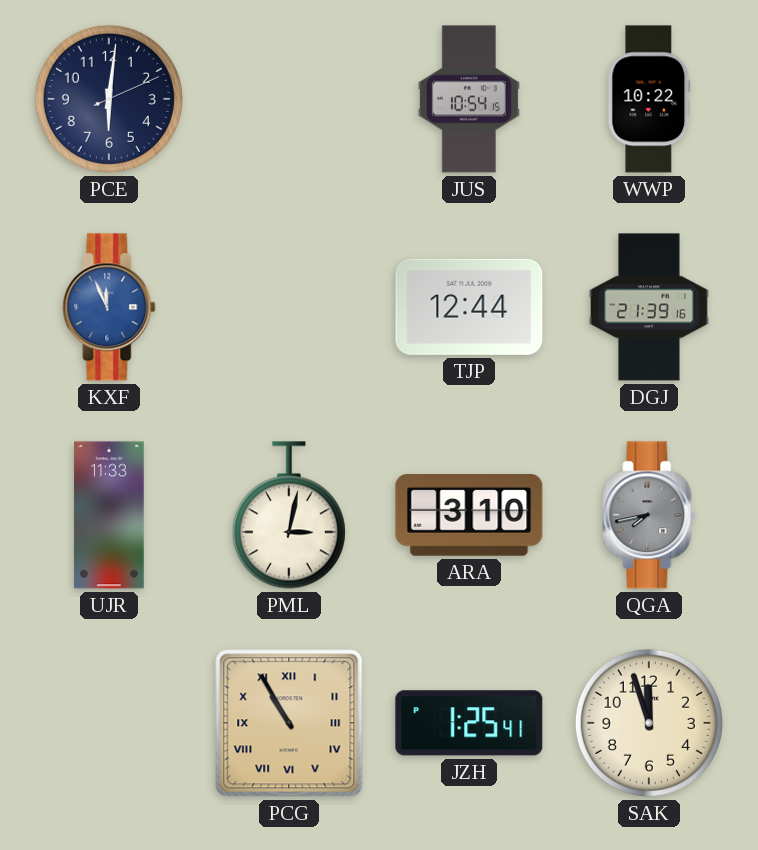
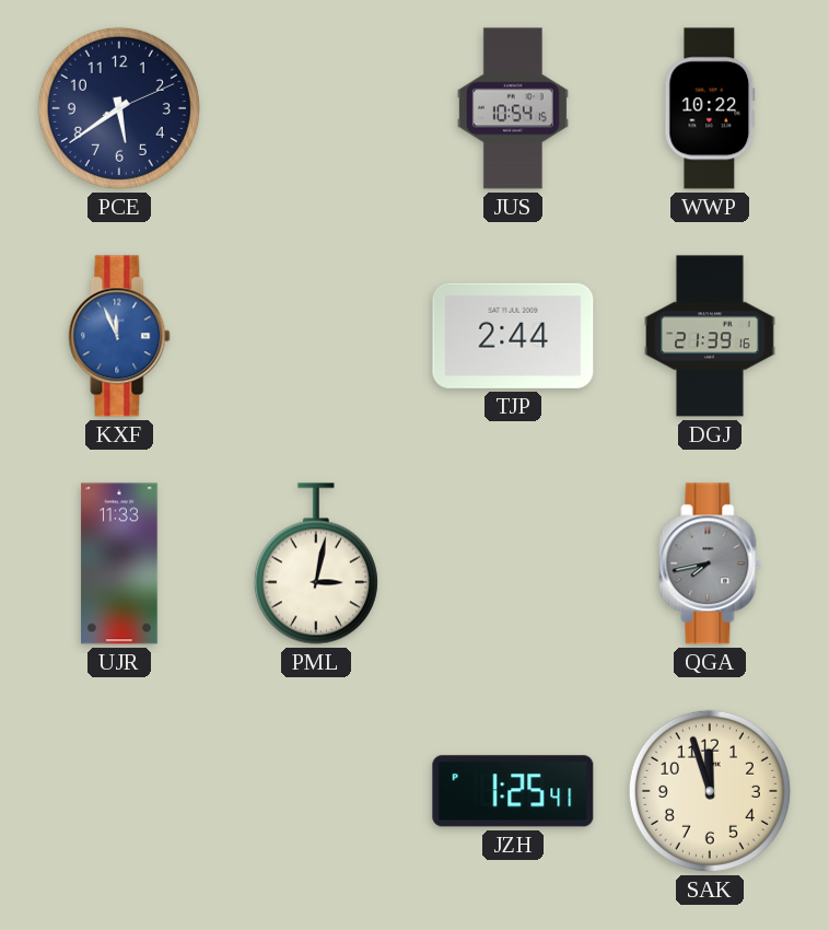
PCE: 6:01 -> 5:39
TJP: 12:44 -> 2:44
ARA: 3:10 -> none
PCG: 10:55 -> none
